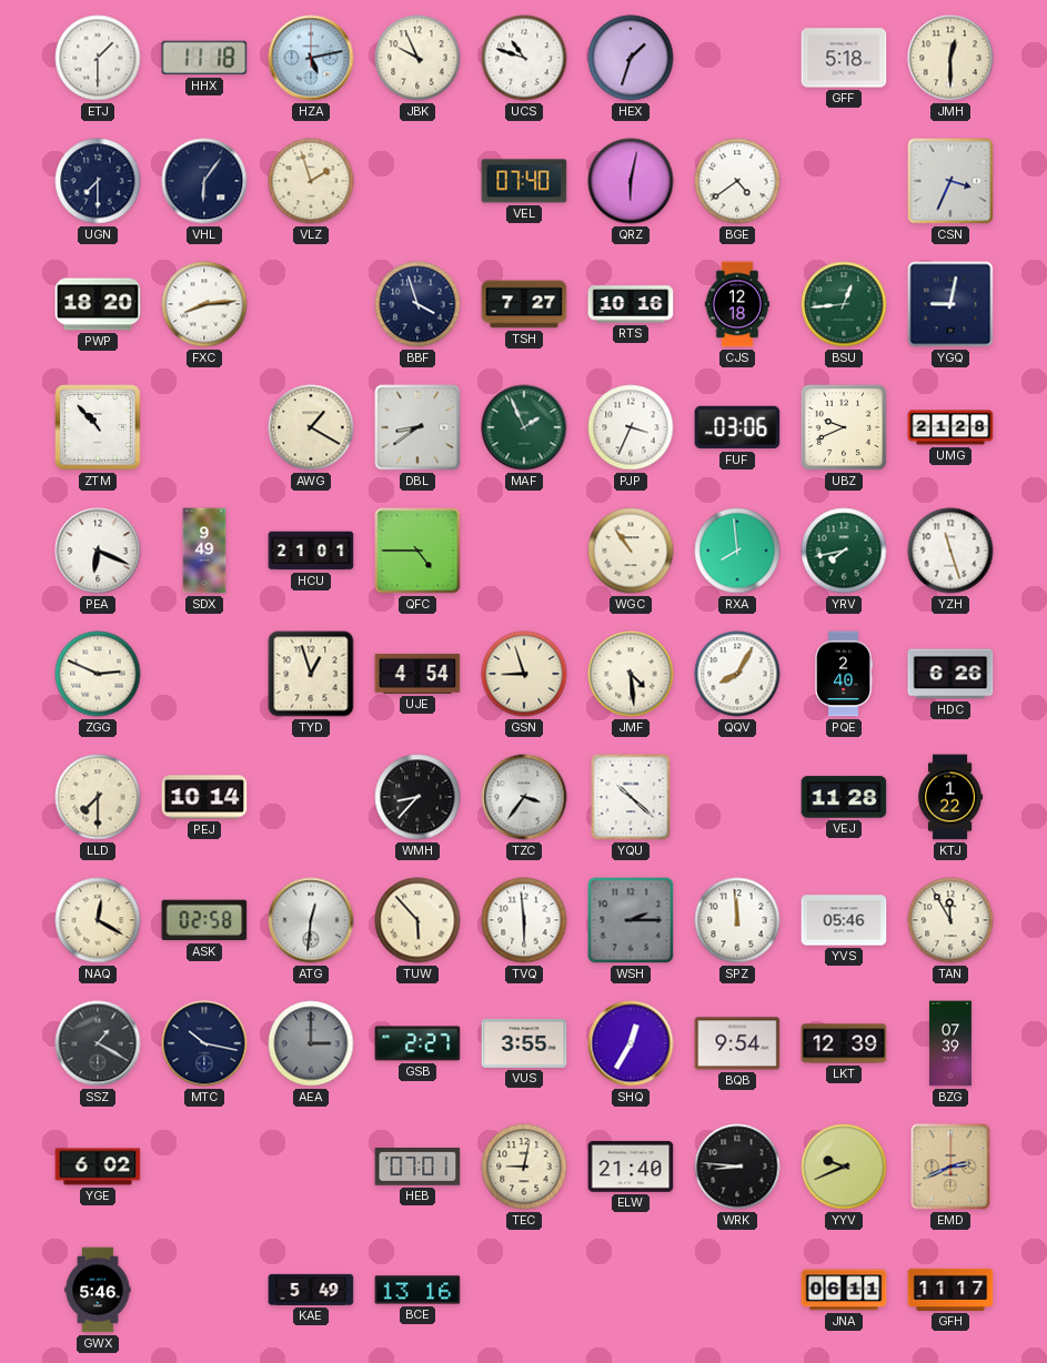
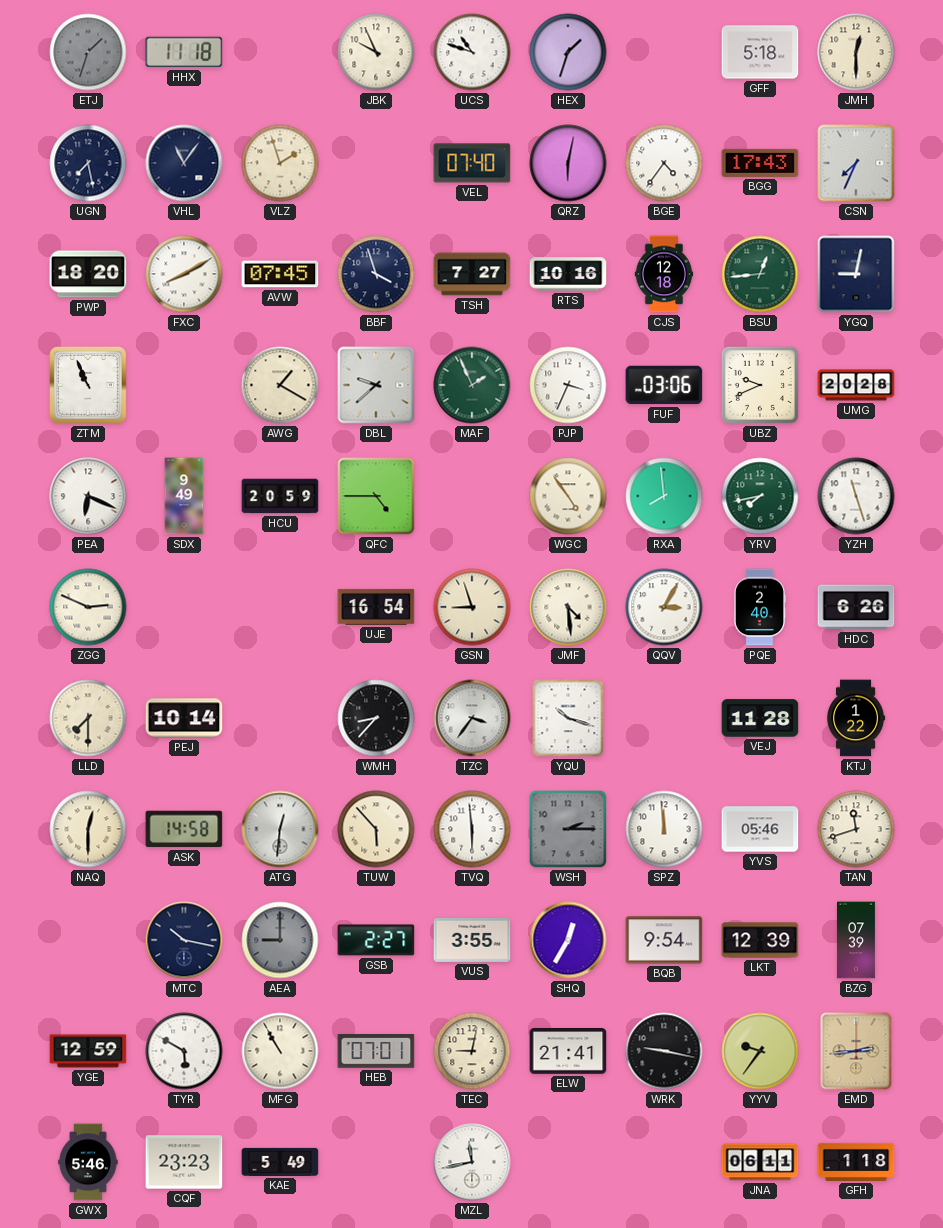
ETJ: 1:30 -> 1:33
ETJ dial: white -> grey
HZA: 5:13 -> none
UGN: 7:30 -> 7:28
VHL: 6:06 -> 11:06
BGE: 4:39 -> 4:36
BGG: none -> 17:43
CSN: 3:34 -> 7:34
FXC: 8:14 -> 8:10
AVW: none -> 07:45
ZTM: 10:53 -> 10:56
DBL: 8:39 -> 9:38
UMG: 21:28 -> 20:28
HCU: 21:01 -> 20:59
WGC: 10:54 -> 4:54
TYD: 12:57 -> none
UJE: 4:54 -> 16:54
QQV: 8:05 -> 3:05
YQU: 10:22 -> 10:18
NAQ: 12:20 -> 12:30
ASK: 02:58 -> 14:58
TAN: 11:55 -> 11:42
SSZ: 1:20 -> none
AEA: 3:00 -> 9:00
YGE: 6:02 -> 12:59
TYR: none -> 5:50
MFG: none -> 10:55
ELW: 21:40 -> 21:41
WRK: 8:46 -> 9:17
YYV: 9:41 -> 9:36
EMD: 2:41 -> 2:44
CQF: none -> 23:23
BCE: 13:16 -> none
MZL: none -> 11:43
GFH: 11:17 -> 1:18
